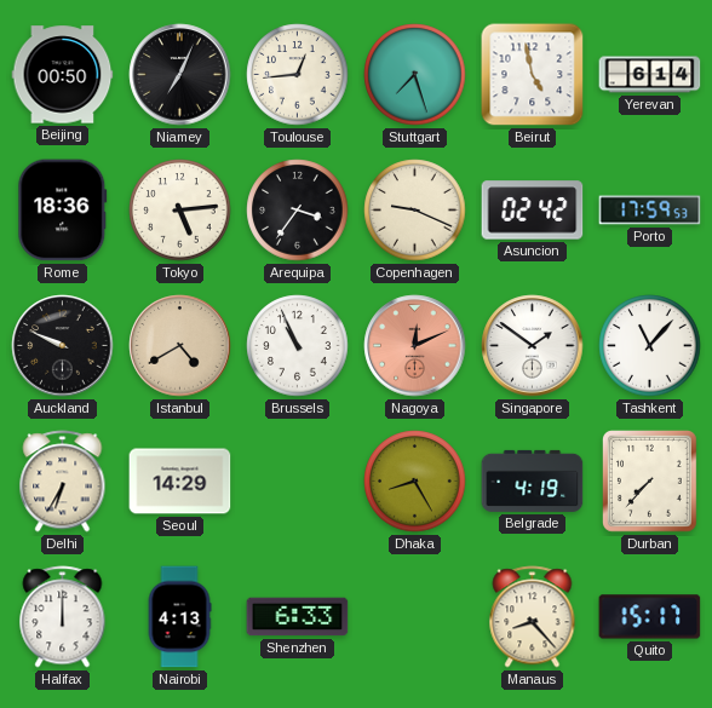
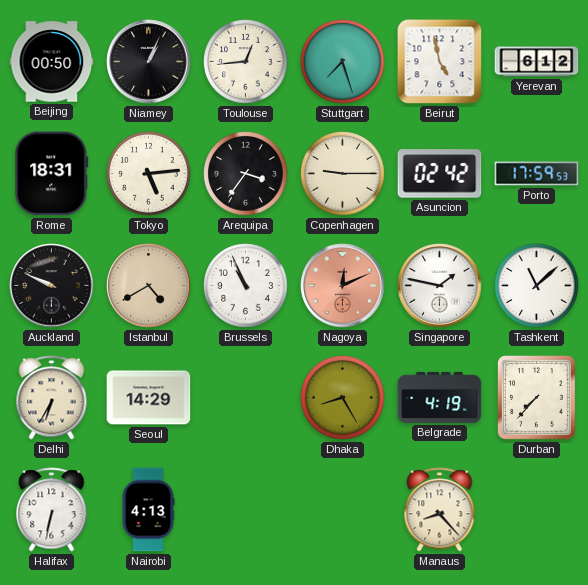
Niamey: 7:04 -> 1:04
Yerevan: 6:14 -> 6:12
Rome: 18:36 -> 18:31
Copenhagen: 9:19 -> 9:15
Singapore: 1:51 -> 1:47
Tashkent: 11:07 -> 11:08
Halifax: 12:00 -> 6:32
Shenzhen: 6:33 -> none
Quito: 15:17 -> none
